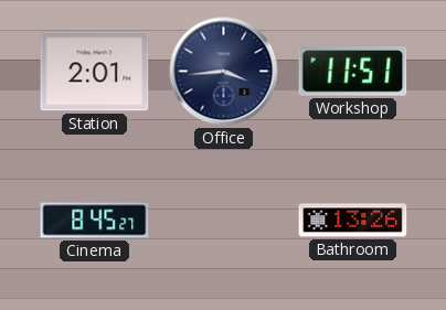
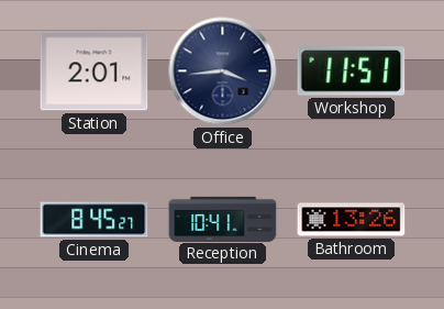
Reception: none -> 10:41
